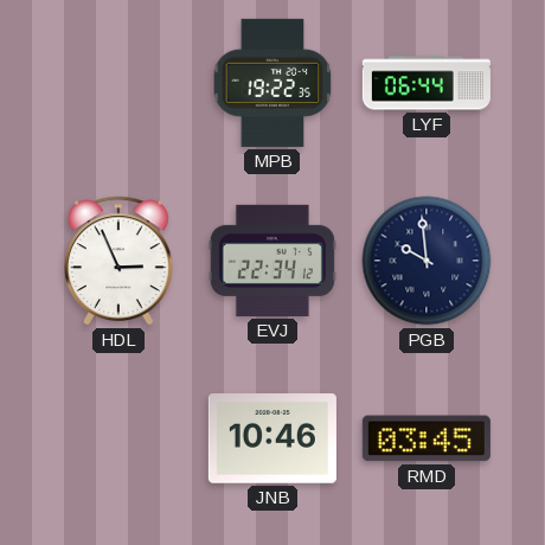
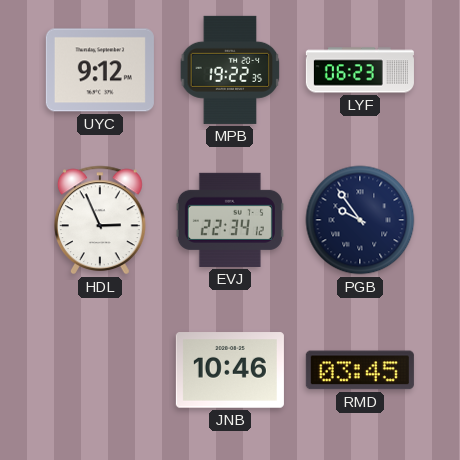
UYC: none -> 9:12
LYF: 06:44 -> 06:23
PGB: 9:59 -> 9:54
